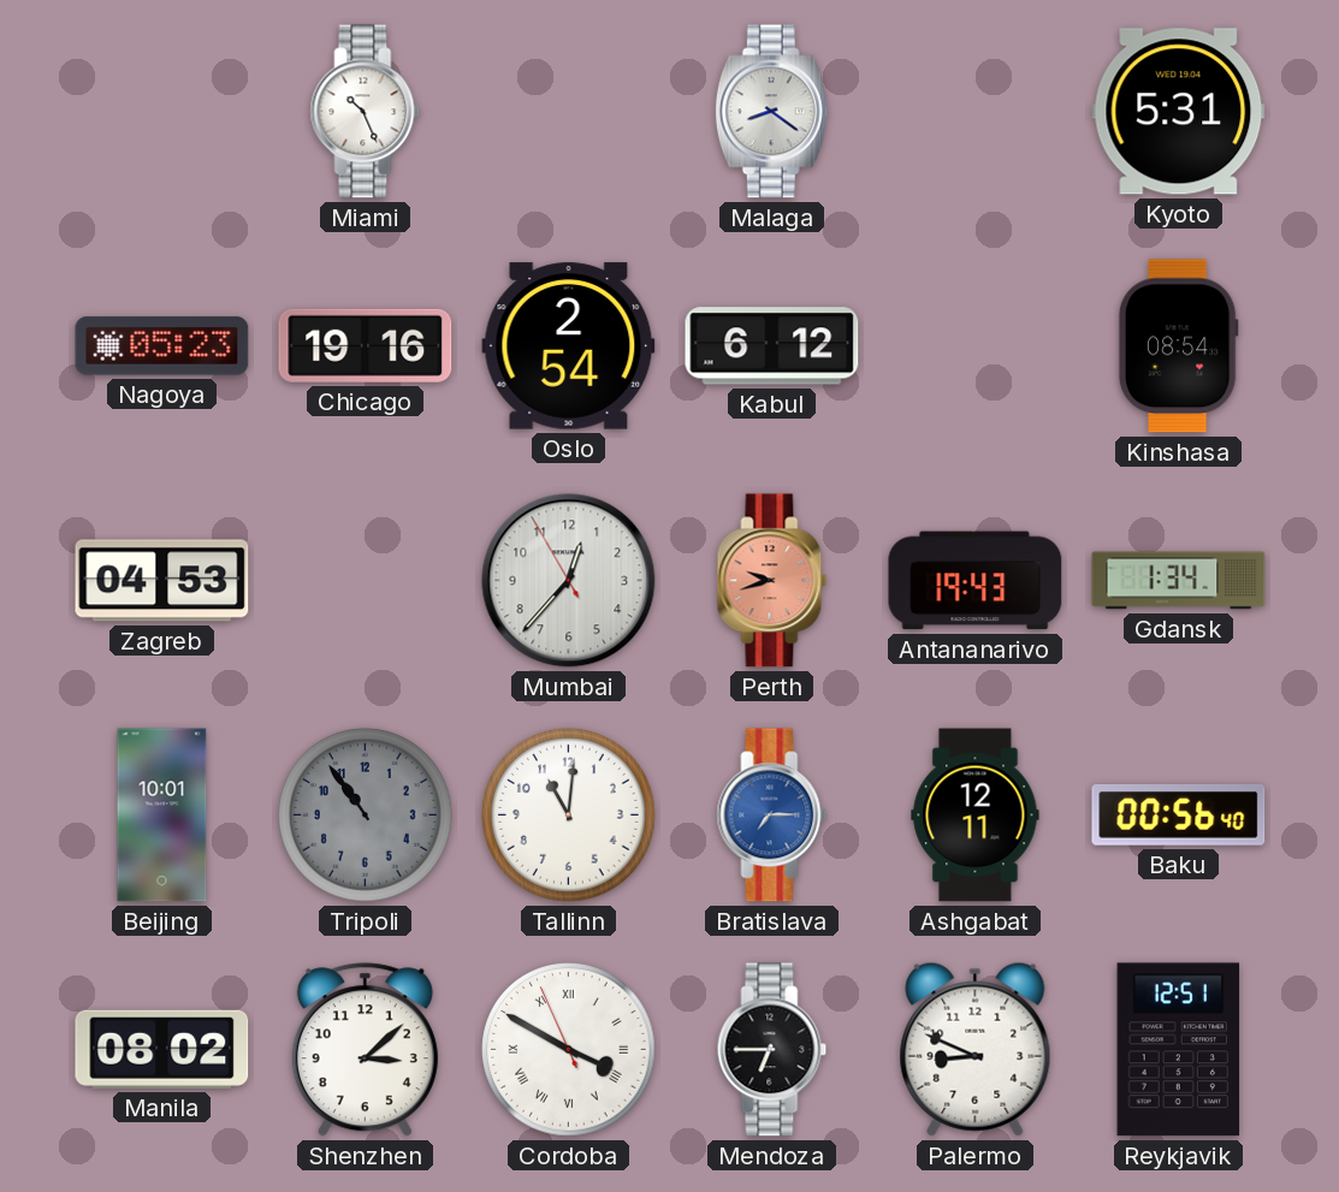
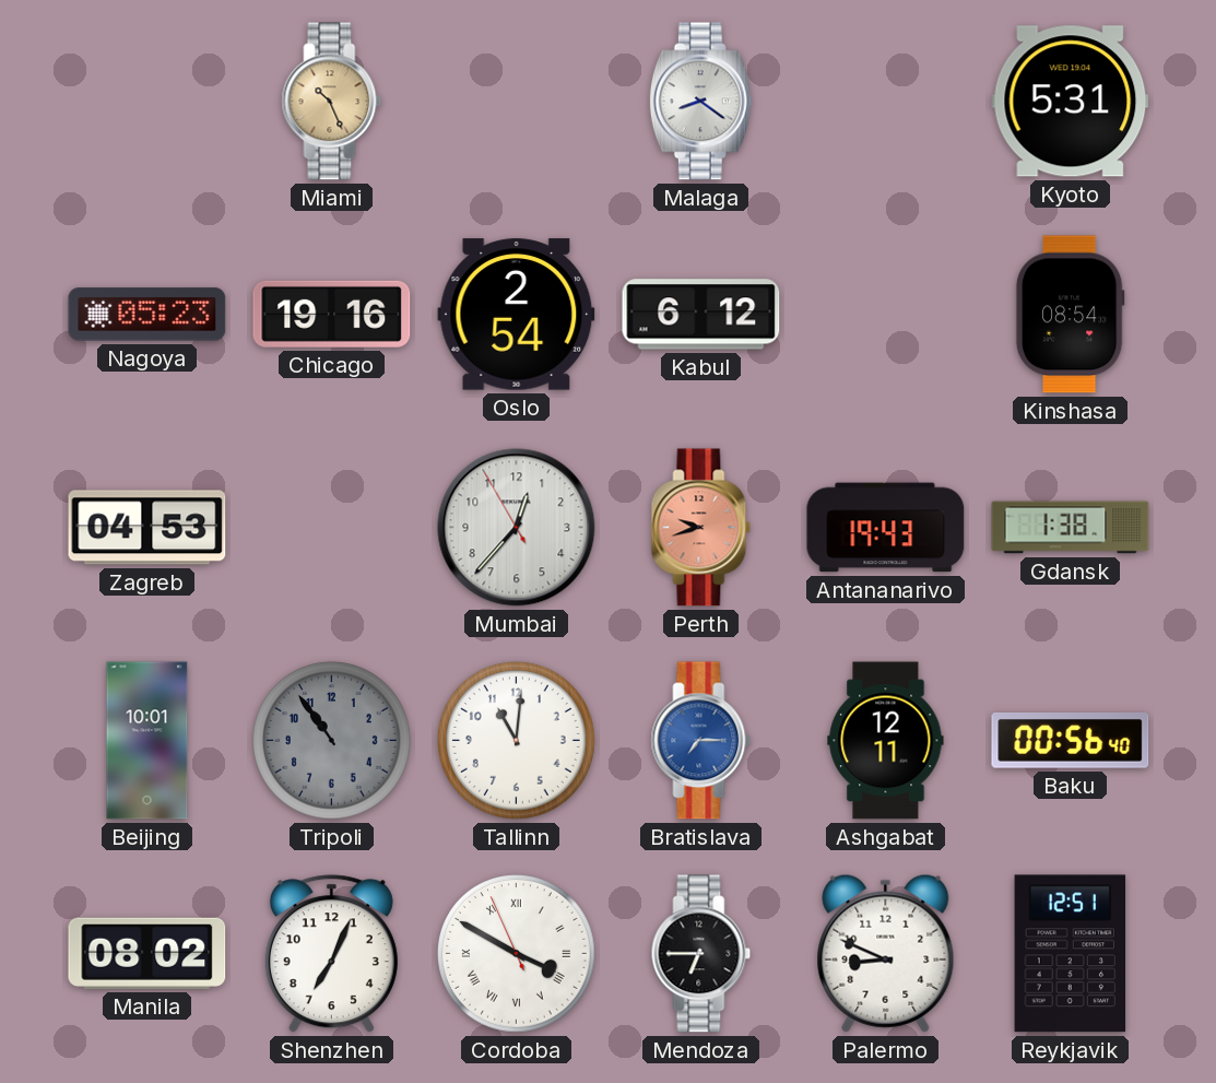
Miami dial: white -> champagne
Gdansk: 1:34 -> 1:38
Shenzhen: 3:08 -> 7:04
